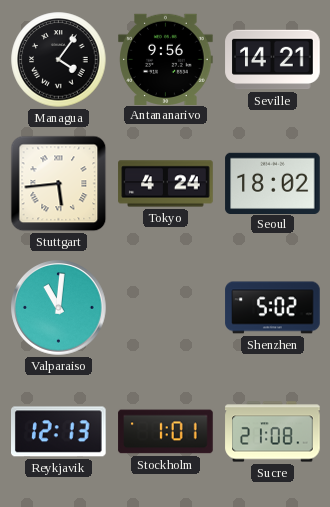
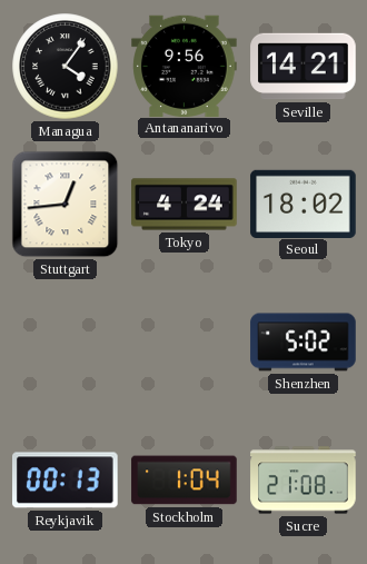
Stuttgart: 5:44 -> 12:44
Valparaiso: 11:01 -> none
Reykjavik: 12:13 -> 00:13
Stockholm: 1:01 -> 1:04
